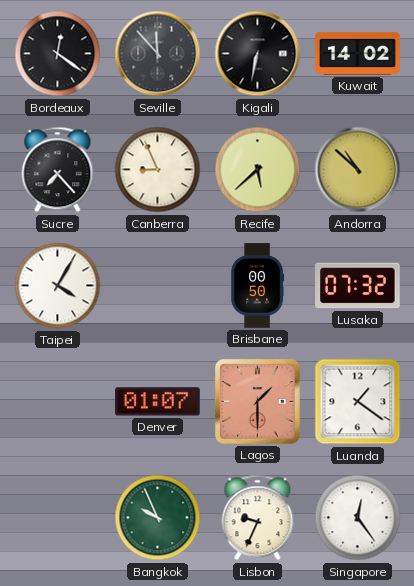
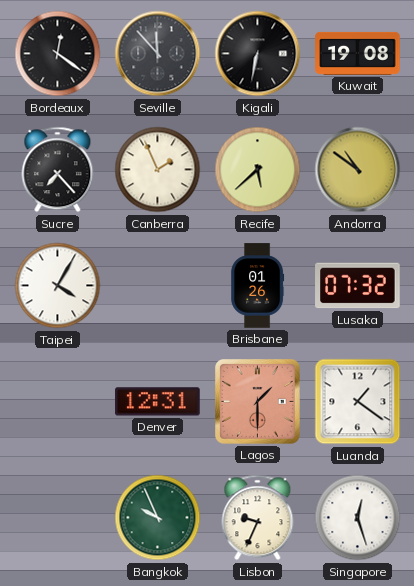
Kuwait: 14:02 -> 19:08
Canberra: 8:56 -> 1:56
Andorra: 10:52 -> 10:51
Brisbane: 00:50 -> 01:26
Denver: 01:07 -> 12:31
Singapore: 12:24 -> 12:27
